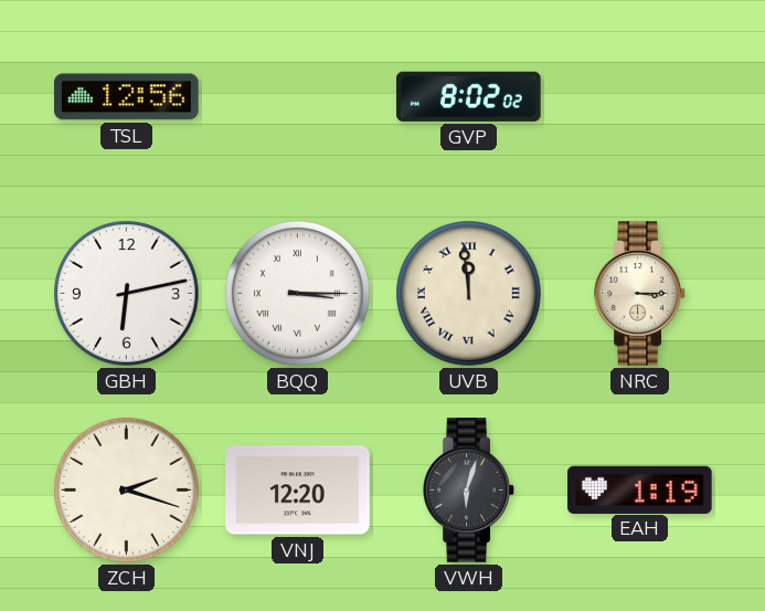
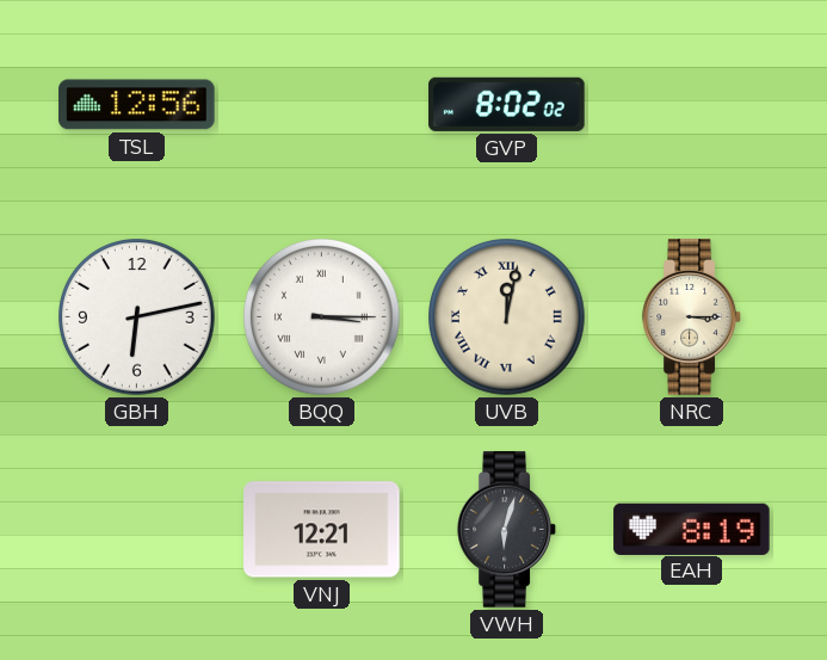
UVB: 11:59 -> 12:02
ZCH: 2:18 -> none
VNJ: 12:20 -> 12:21
EAH: 1:19 -> 8:19
